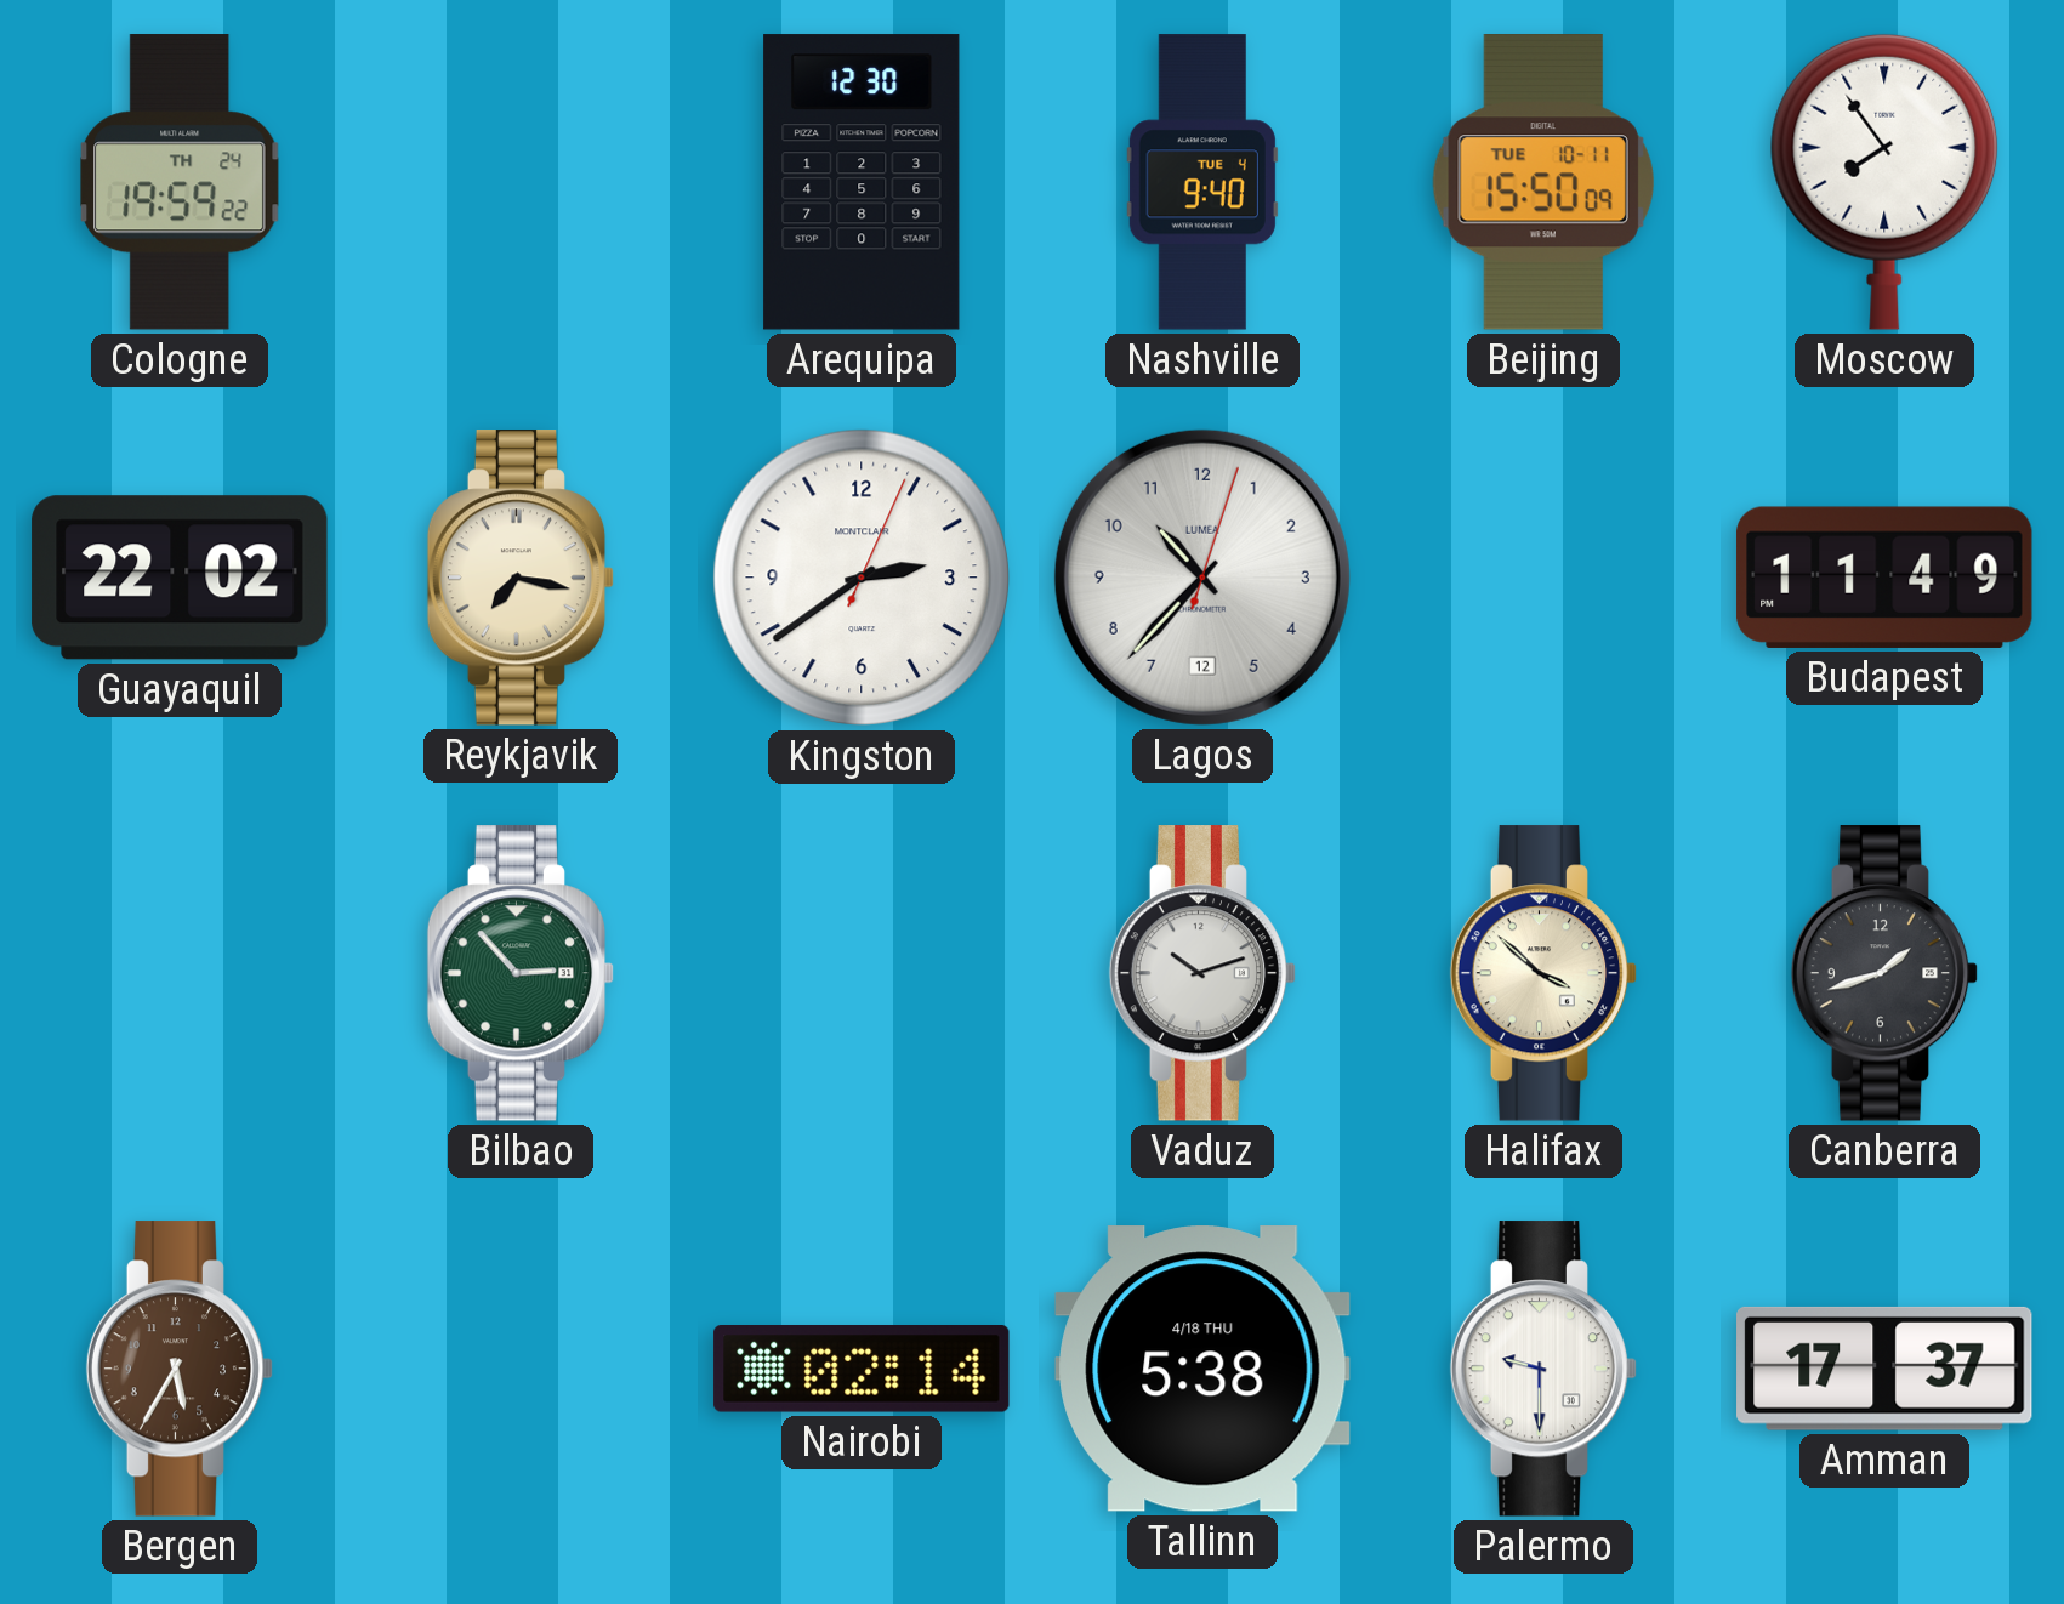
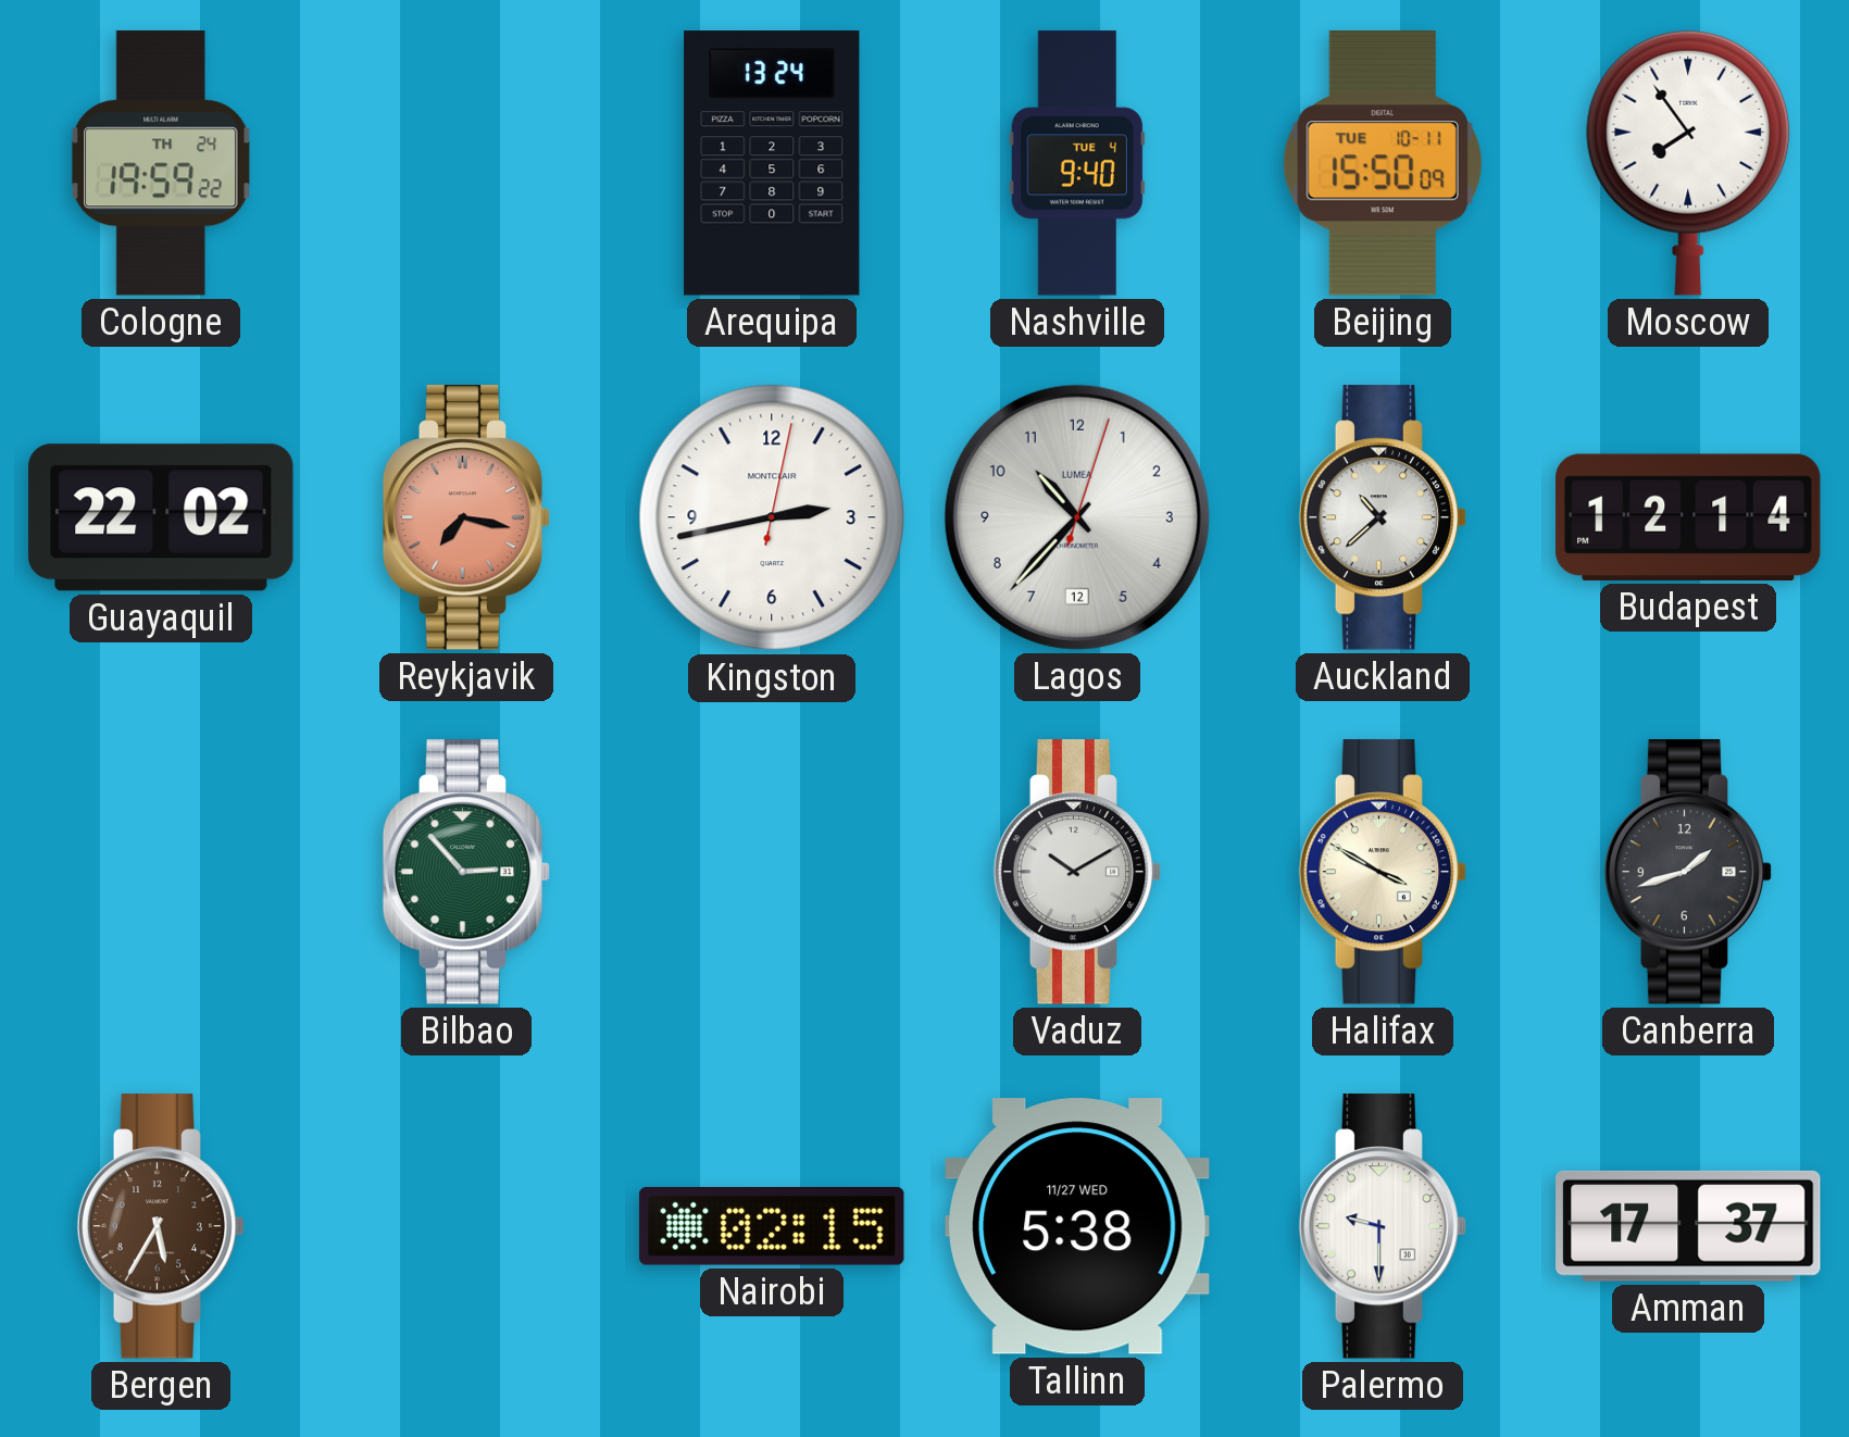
Arequipa: 12:30 -> 13:24
Reykjavik dial: cream -> salmon
Kingston: 2:39 -> 2:43
Auckland: none -> 10:38
Budapest: 11:49 -> 12:14
Vaduz: 10:12 -> 10:10
Halifax: 3:52 -> 3:50
Nairobi: 02:14 -> 02:15
Tallinn date: 4/18 THU -> 11/27 WED
